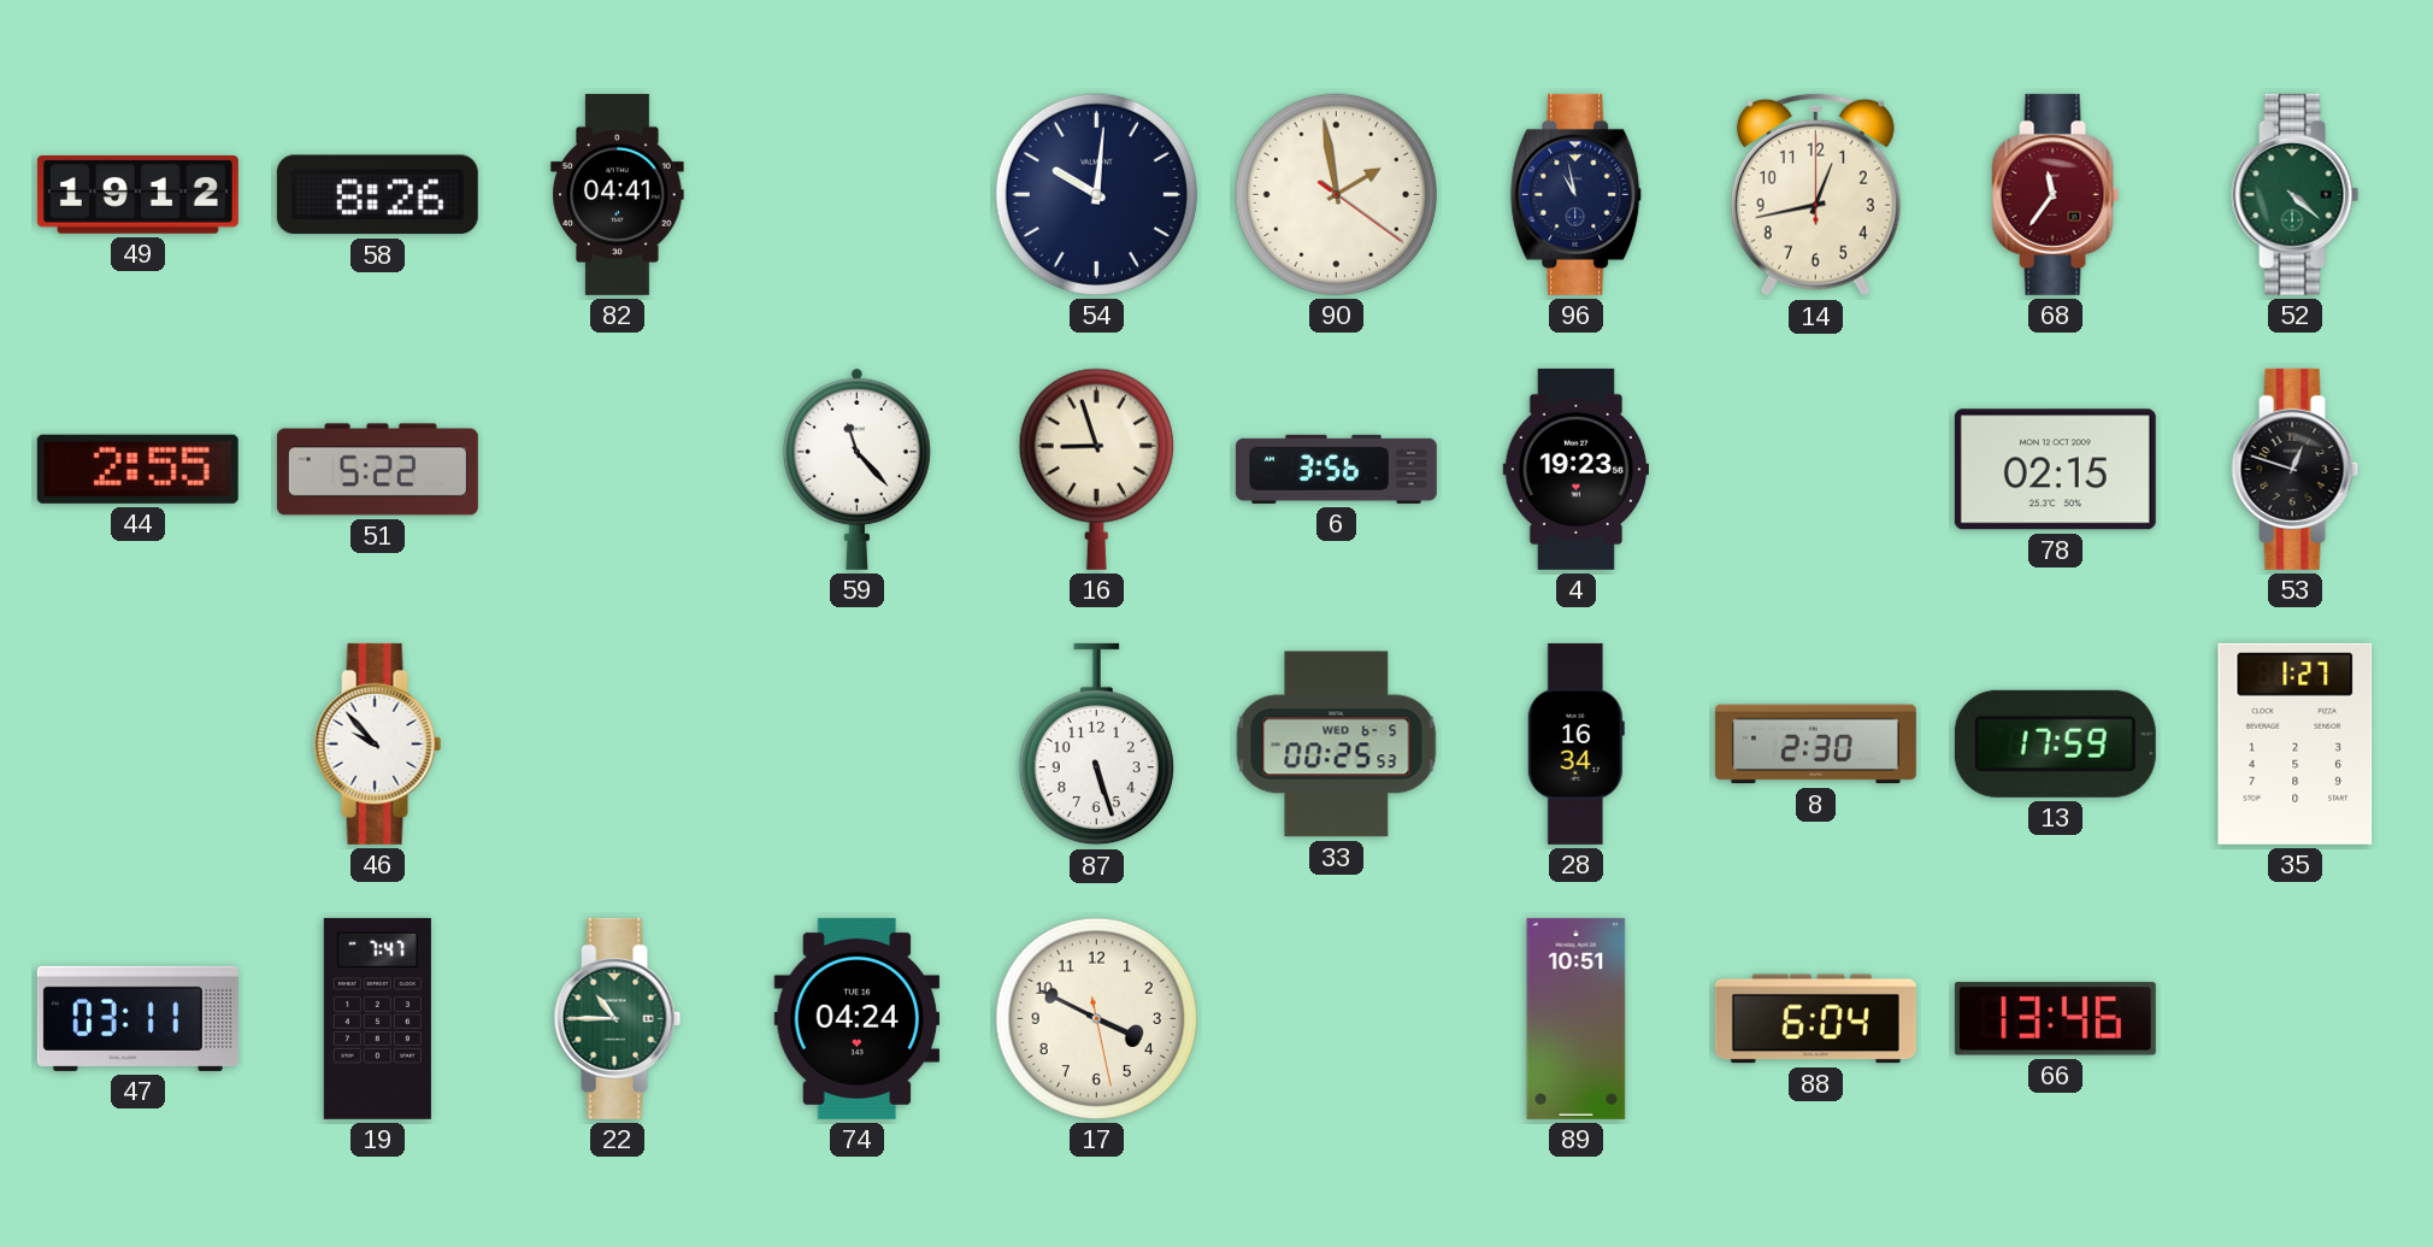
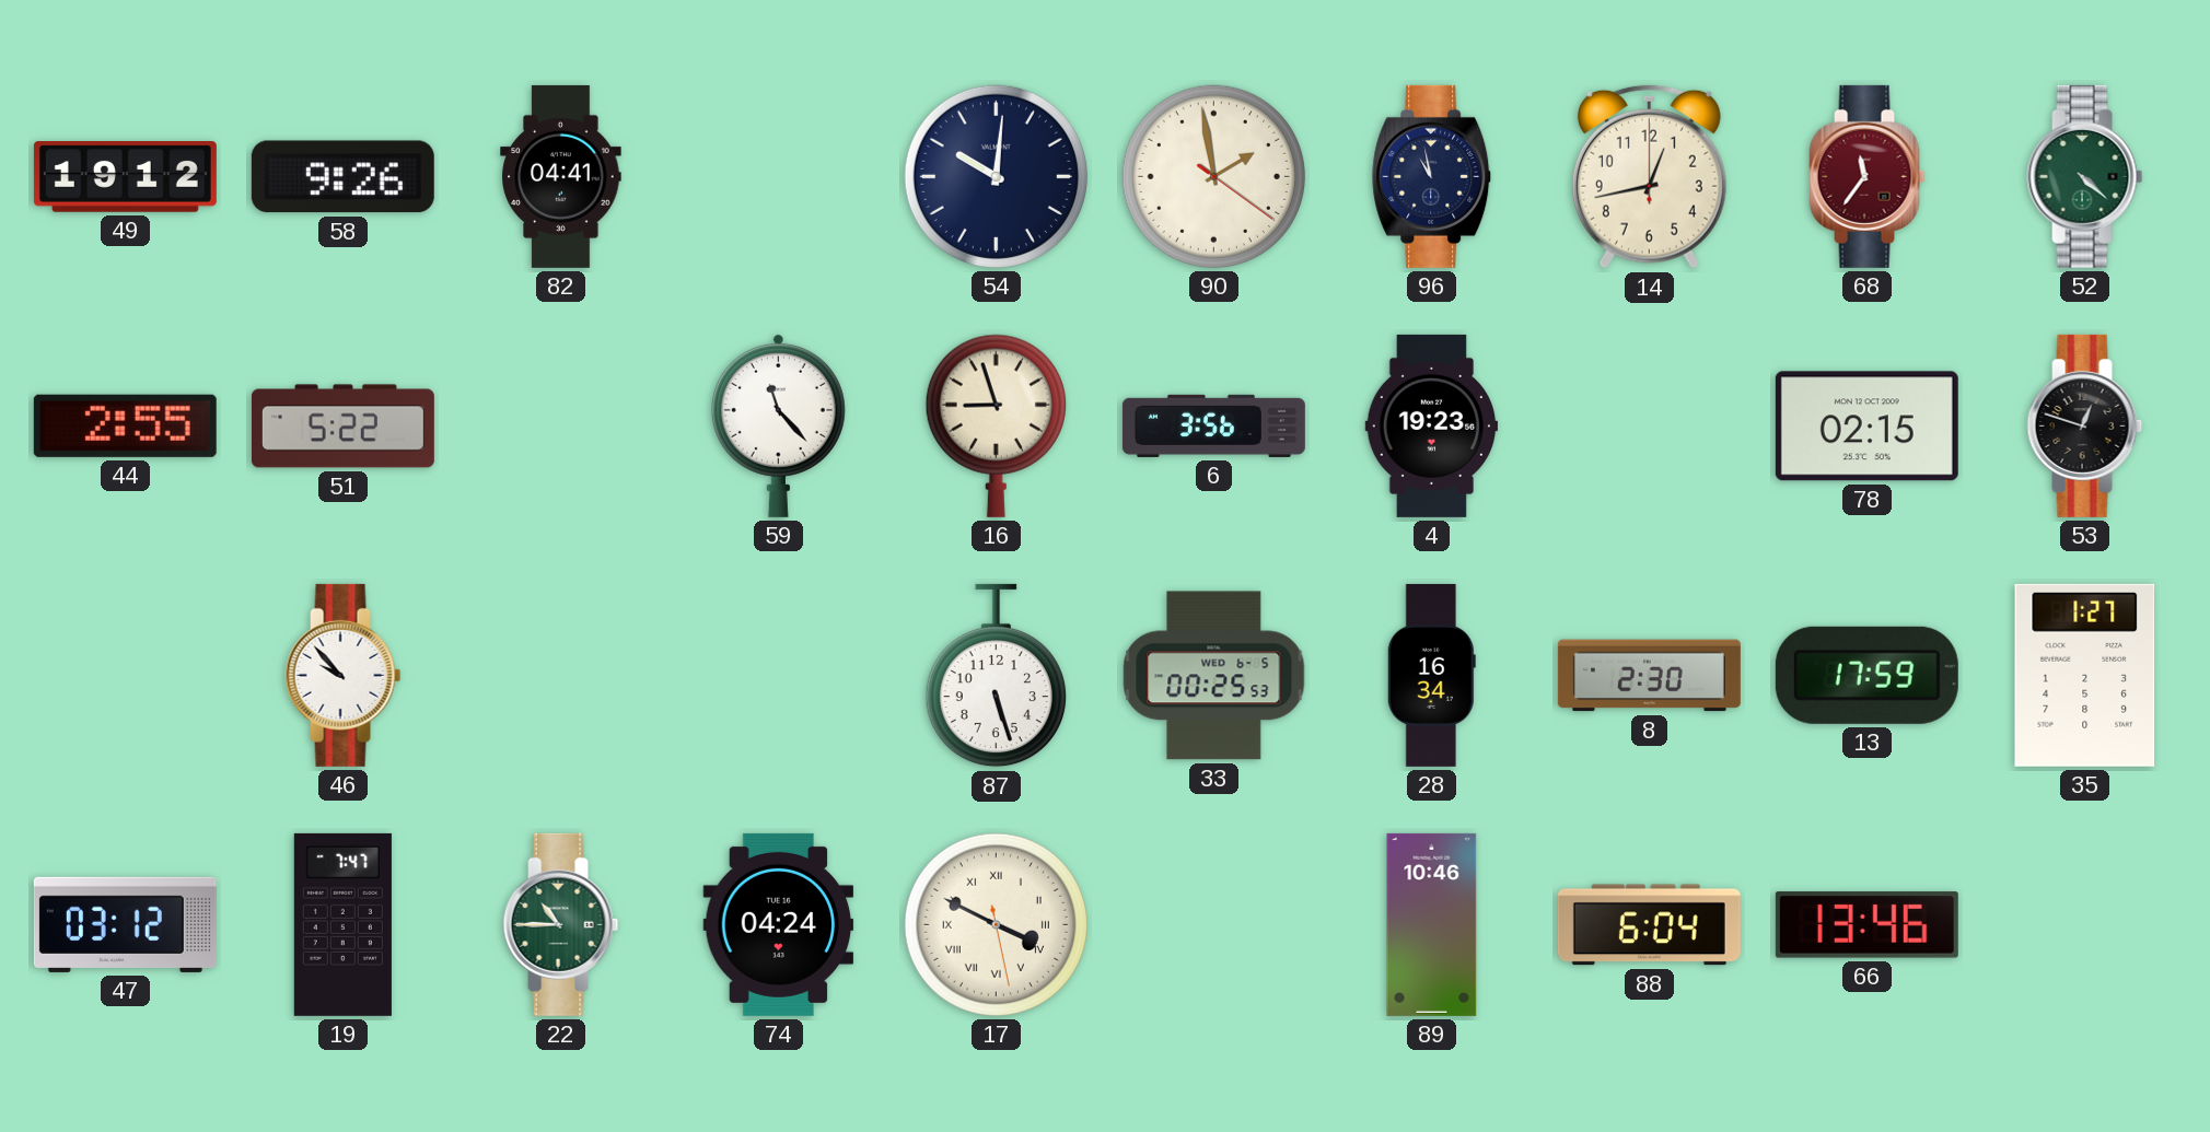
58: 8:26 -> 9:26
47: 03:11 -> 03:12
17 numerals: Arabic -> Roman
89: 10:51 -> 10:46
